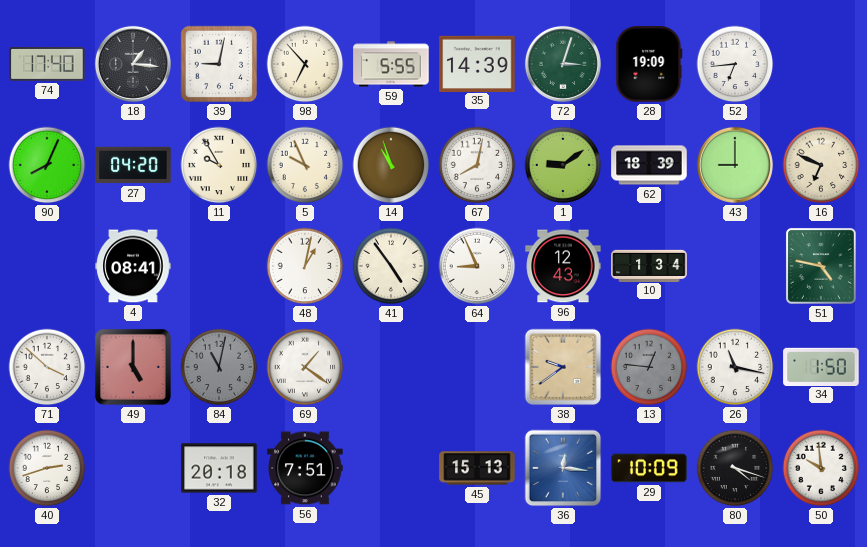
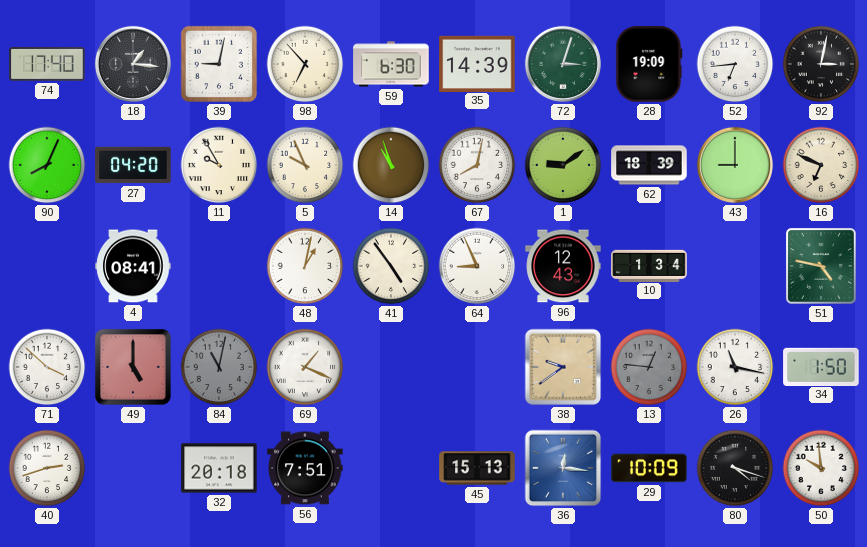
59: 5:55 -> 6:30
92: none -> 3:02
69: 1:21 -> 1:19
